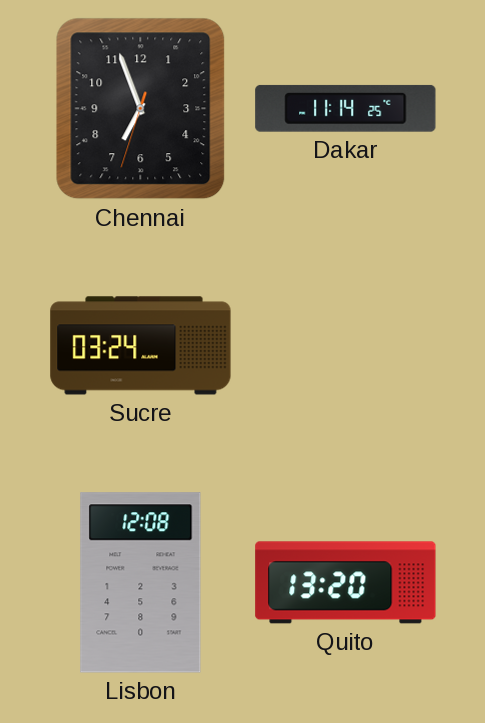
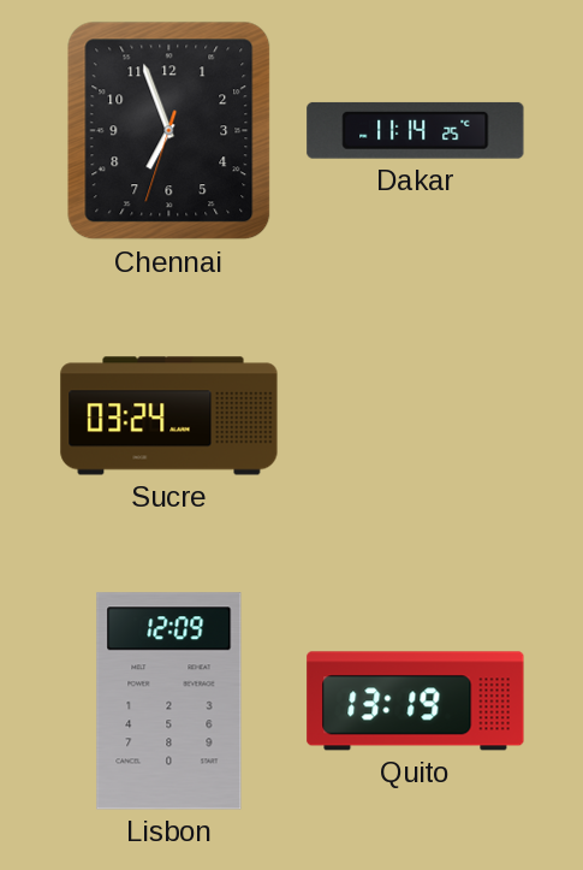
Lisbon: 12:08 -> 12:09
Quito: 13:20 -> 13:19
